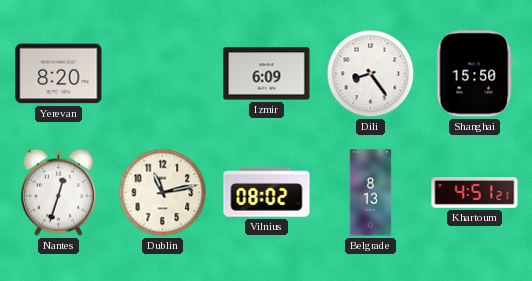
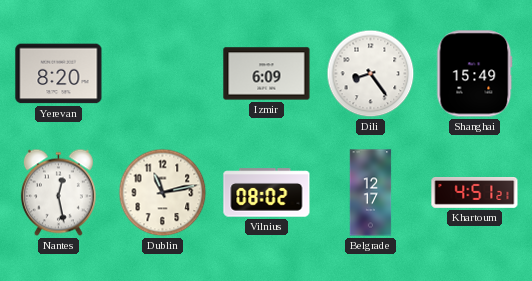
Shanghai: 15:50 -> 15:49
Nantes: 12:33 -> 12:28
Belgrade: 8:13 -> 12:17
